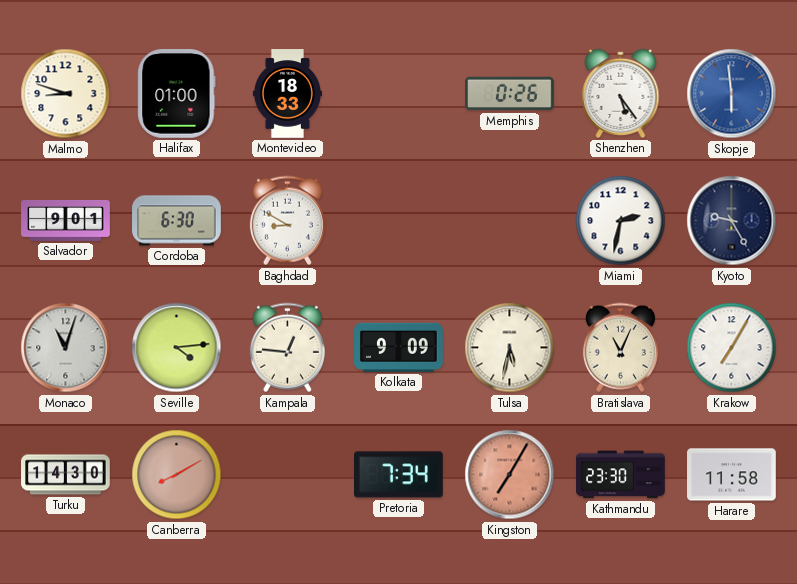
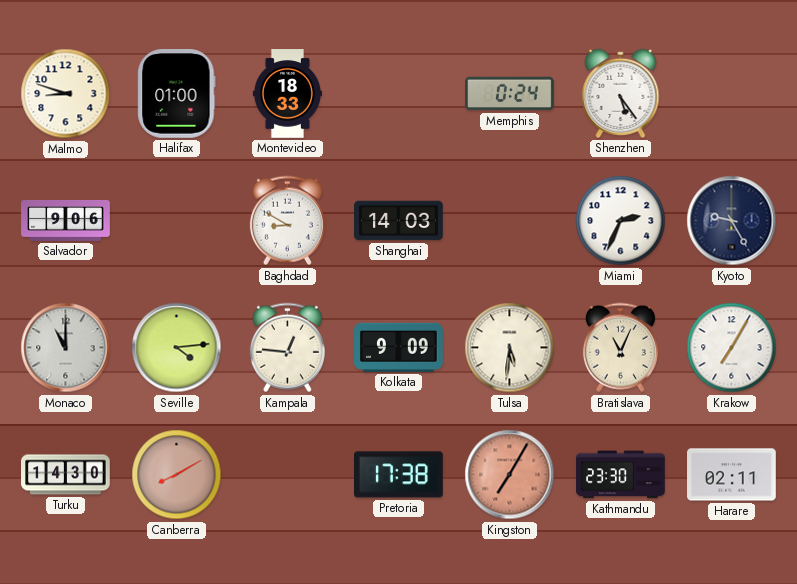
Memphis: 0:26 -> 0:24
Skopje: 5:59 -> none
Salvador: 9:01 -> 9:06
Cordoba: 6:30 -> none
Shanghai: none -> 14:03
Miami: 2:32 -> 2:34
Monaco: 11:03 -> 11:00
Tulsa: 5:32 -> 5:31
Pretoria: 7:34 -> 17:38
Harare: 11:58 -> 02:11
